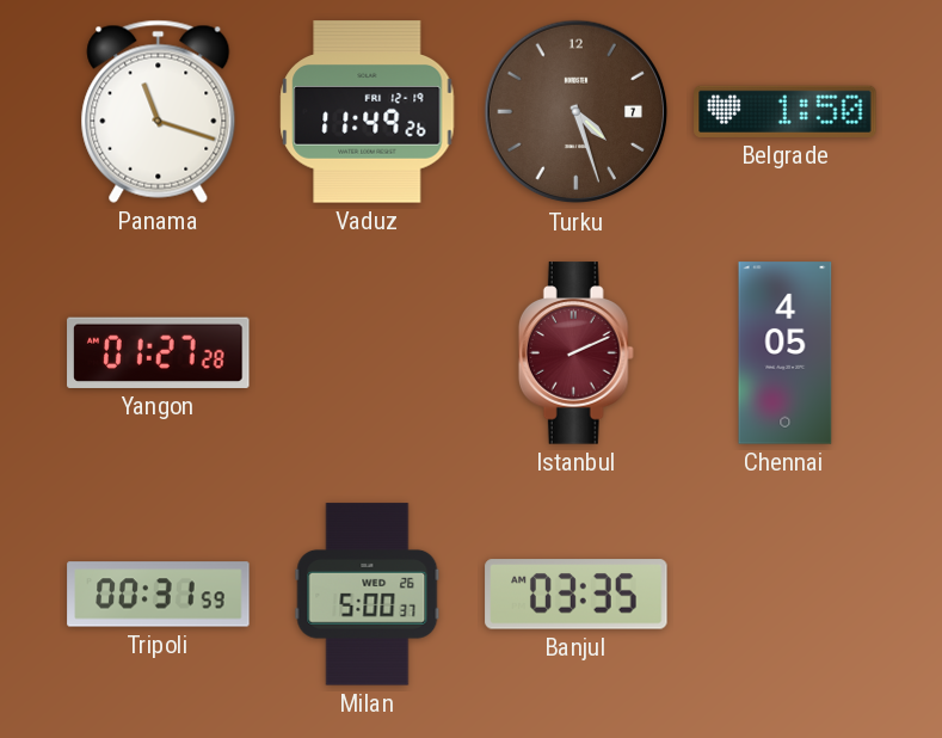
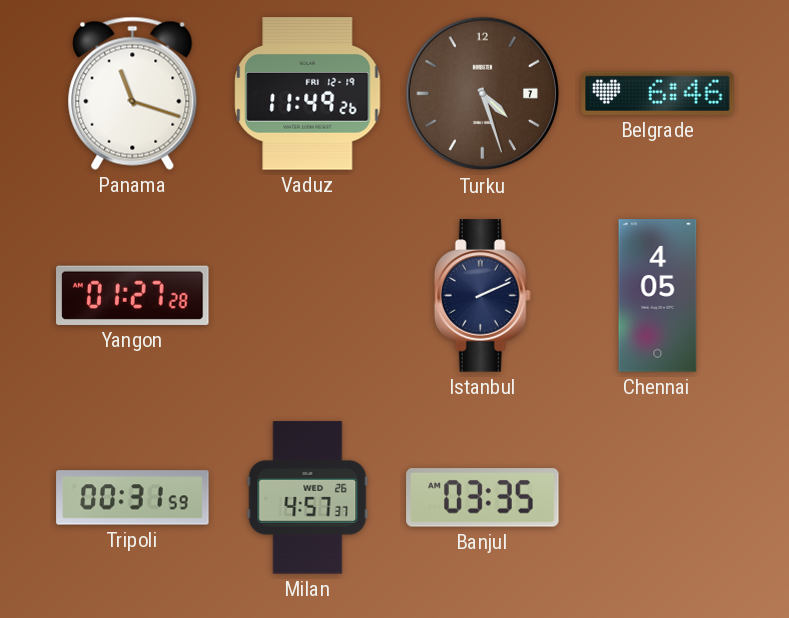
Belgrade: 1:50 -> 6:46
Istanbul dial: burgundy -> navy
Milan: 5:00 -> 4:57
